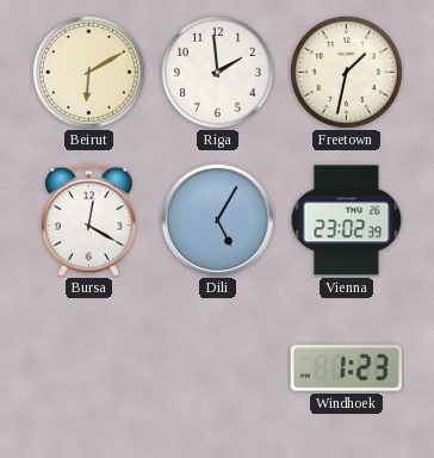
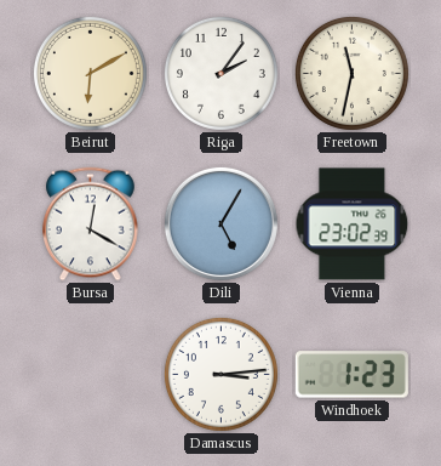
Riga: 1:59 -> 2:06
Freetown: 1:32 -> 11:32
Damascus: none -> 3:14
